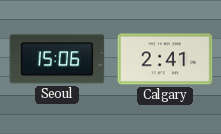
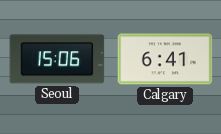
Calgary: 2:41 -> 6:41
